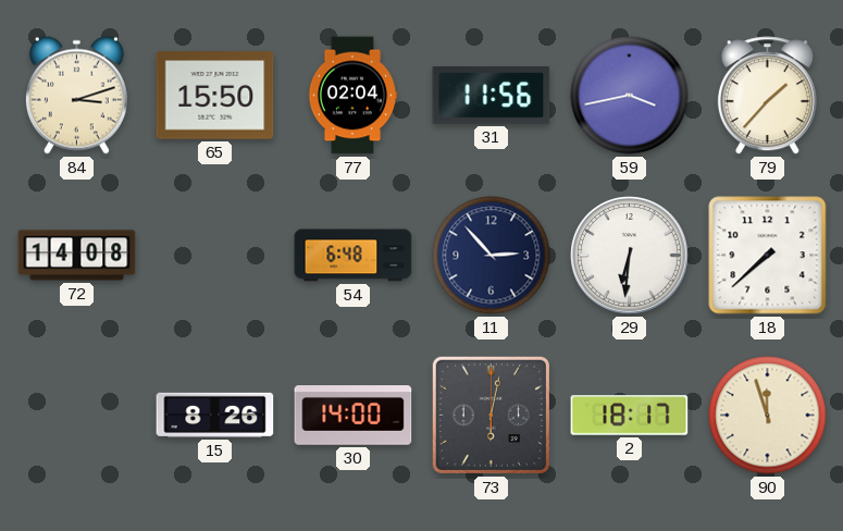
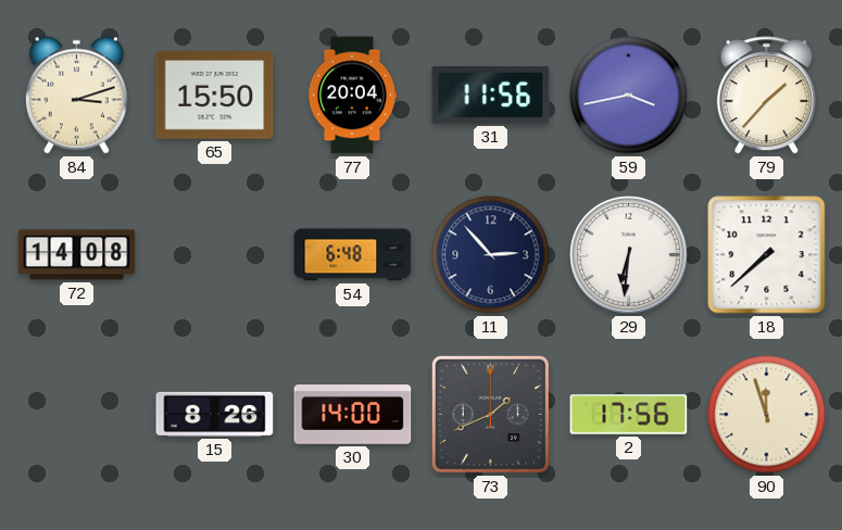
77: 02:04 -> 20:04
73: 6:02 -> 1:41
2: 18:17 -> 17:56
